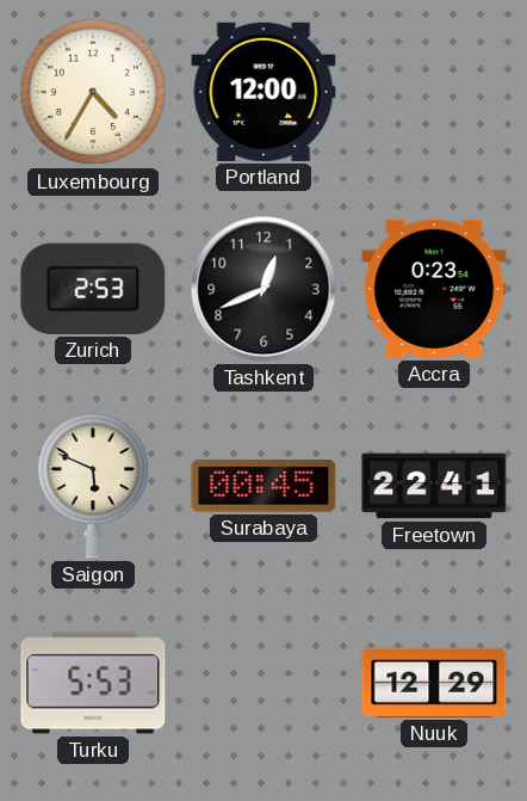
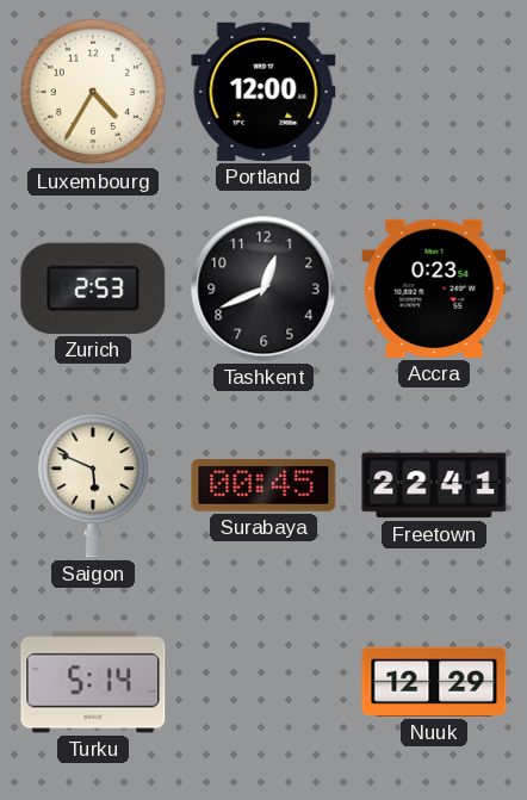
Turku: 5:53 -> 5:14
